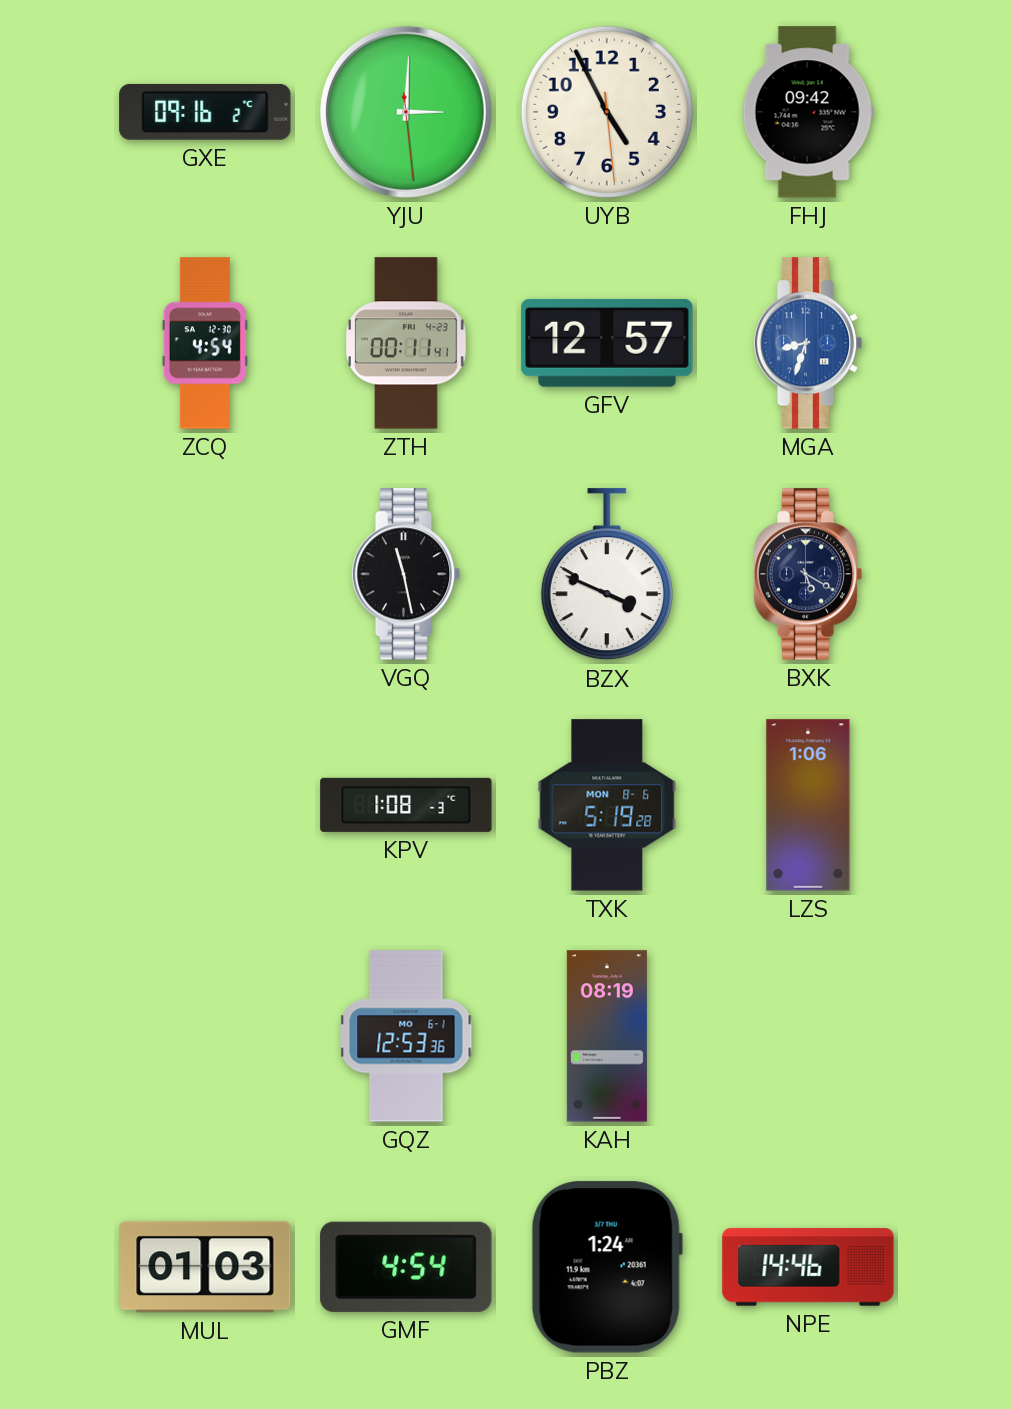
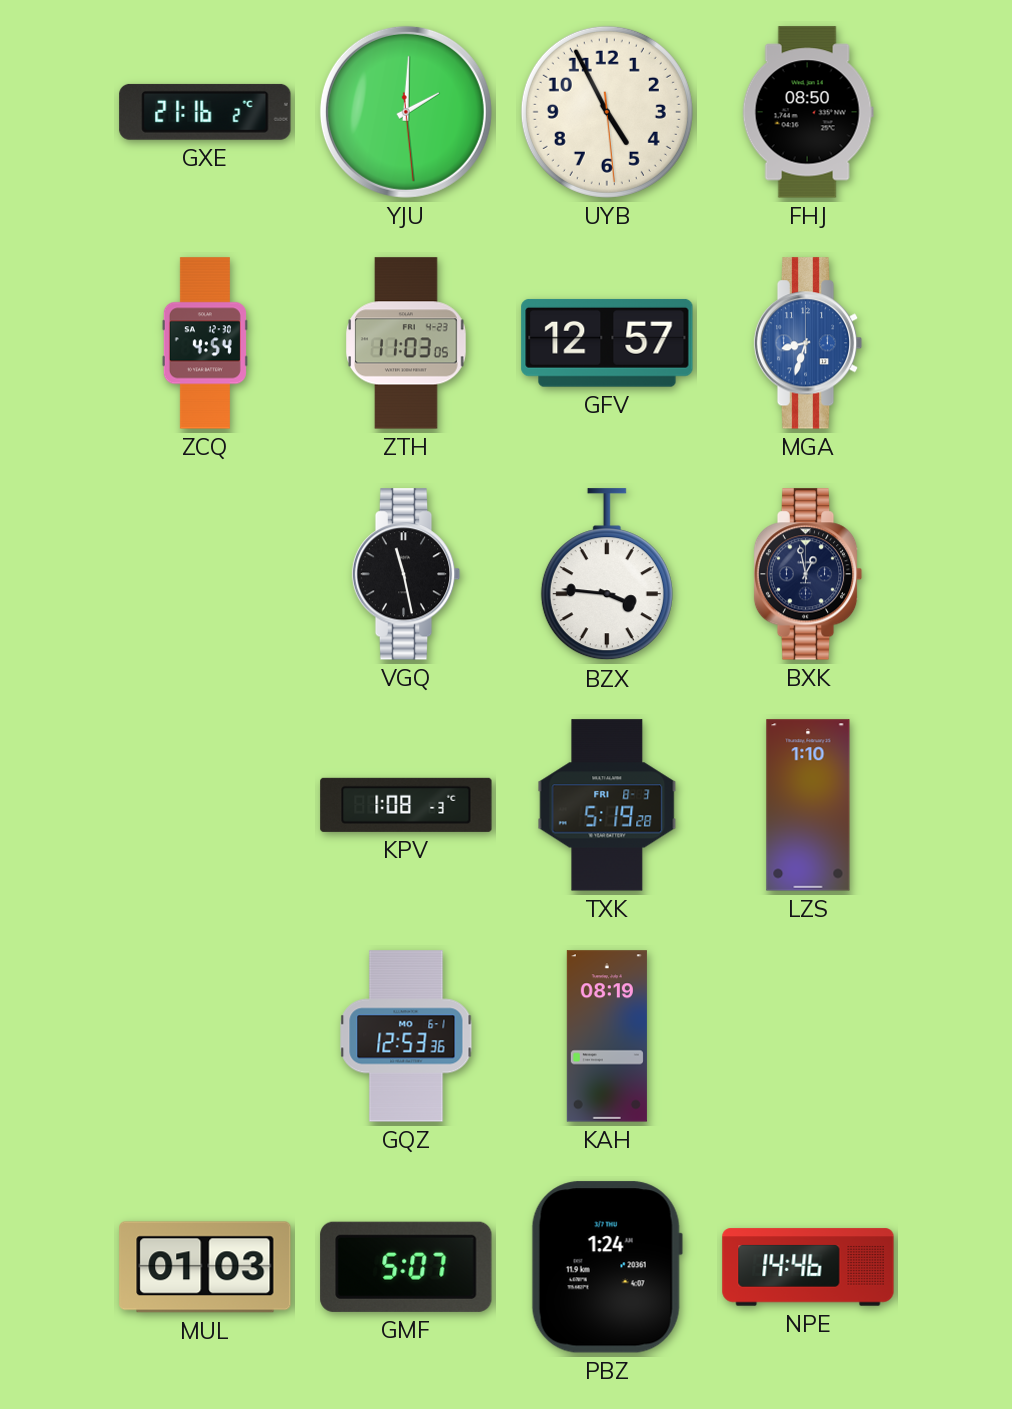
GXE: 09:16 -> 21:16
YJU: 3:00 -> 2:00
FHJ: 09:42 -> 08:50
ZTH: 00:11 -> 11:03
BZX: 3:49 -> 3:46
BXK: 5:20 -> 12:58
TXK date: MON 8-6 -> FRI 8-3
LZS: 1:06 -> 1:10
GMF: 4:54 -> 5:07
